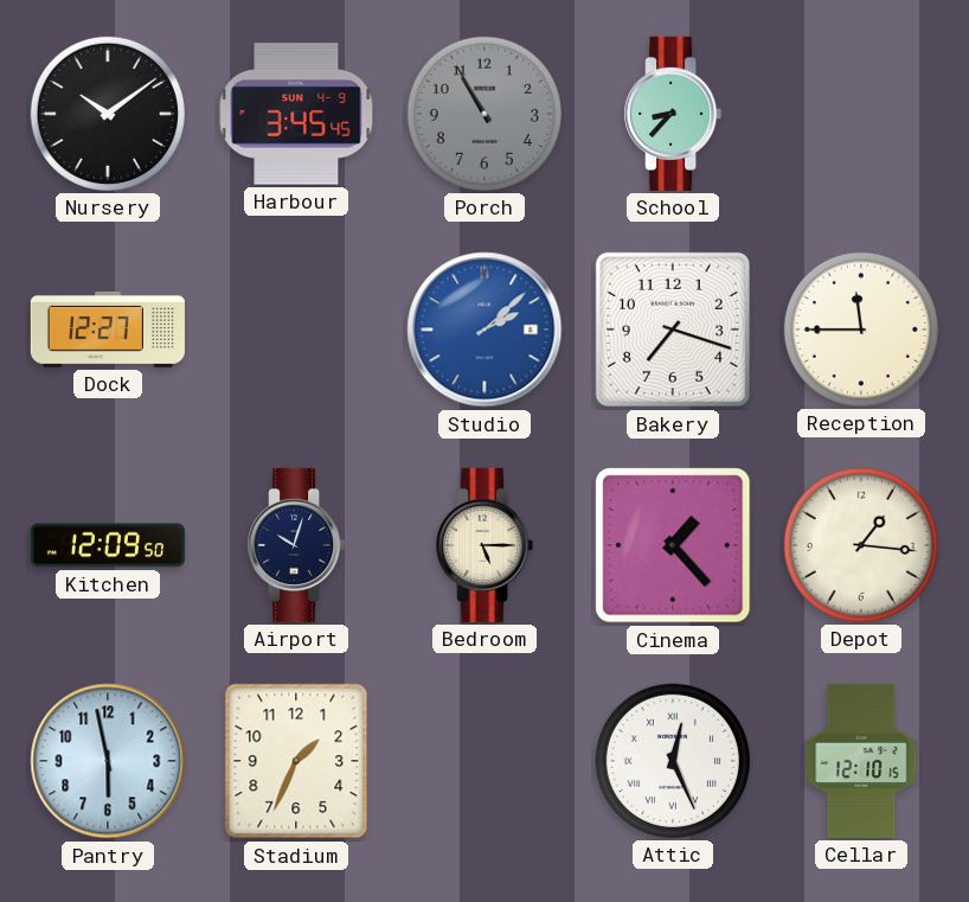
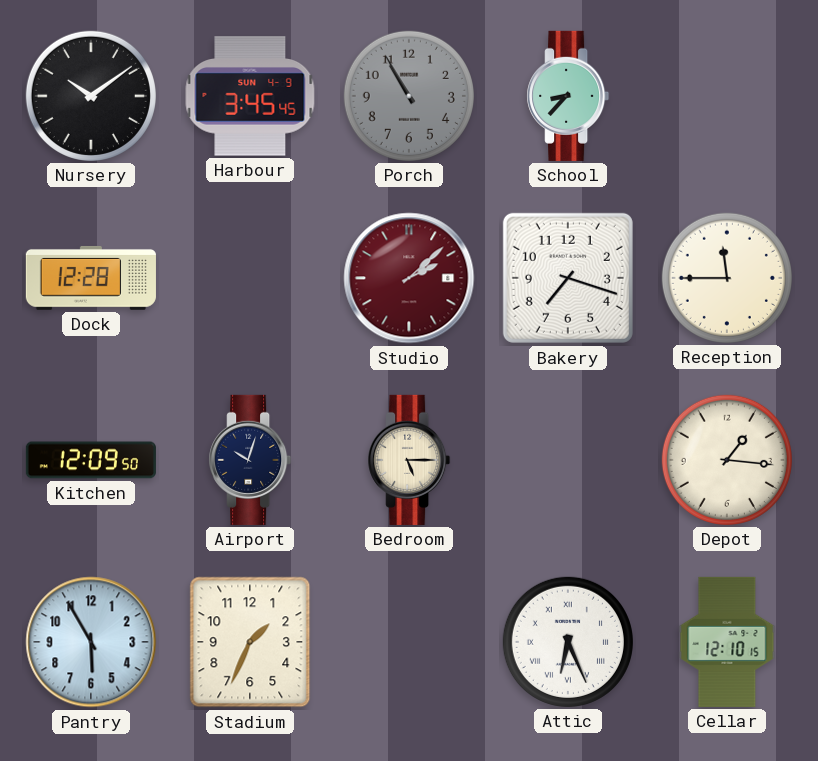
Dock: 12:27 -> 12:28
Studio dial: blue -> burgundy
Cinema: 1:23 -> none
Pantry: 5:58 -> 5:55
Attic: 12:26 -> 6:26
